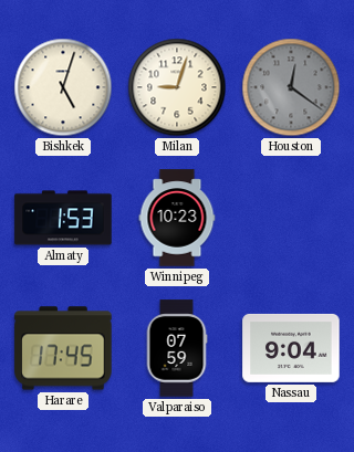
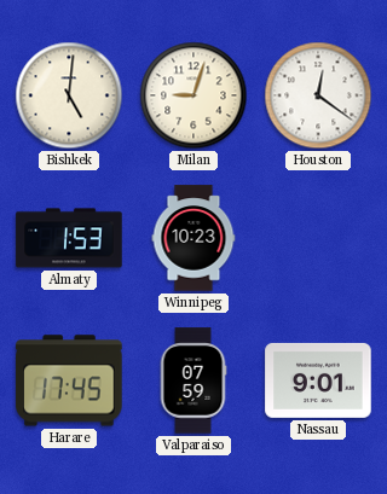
Bishkek: 5:03 -> 5:01
Houston dial: grey -> white
Nassau: 9:04 -> 9:01
